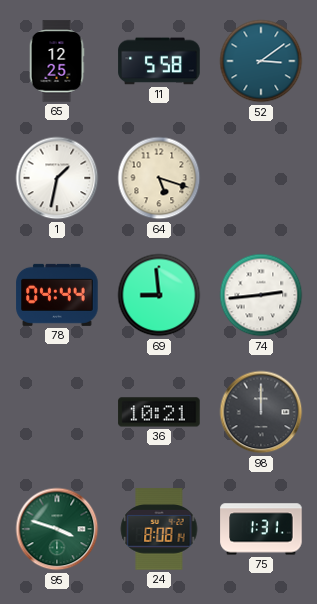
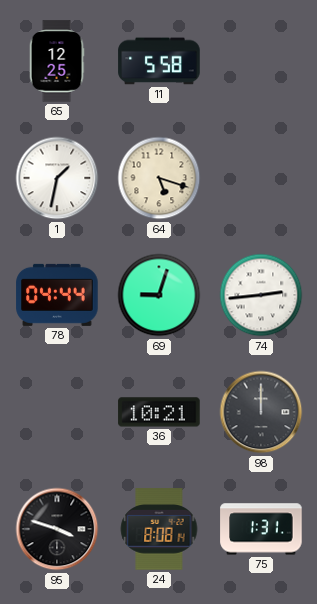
52: 3:09 -> none
69: 8:59 -> 9:03
95 dial: green -> black
